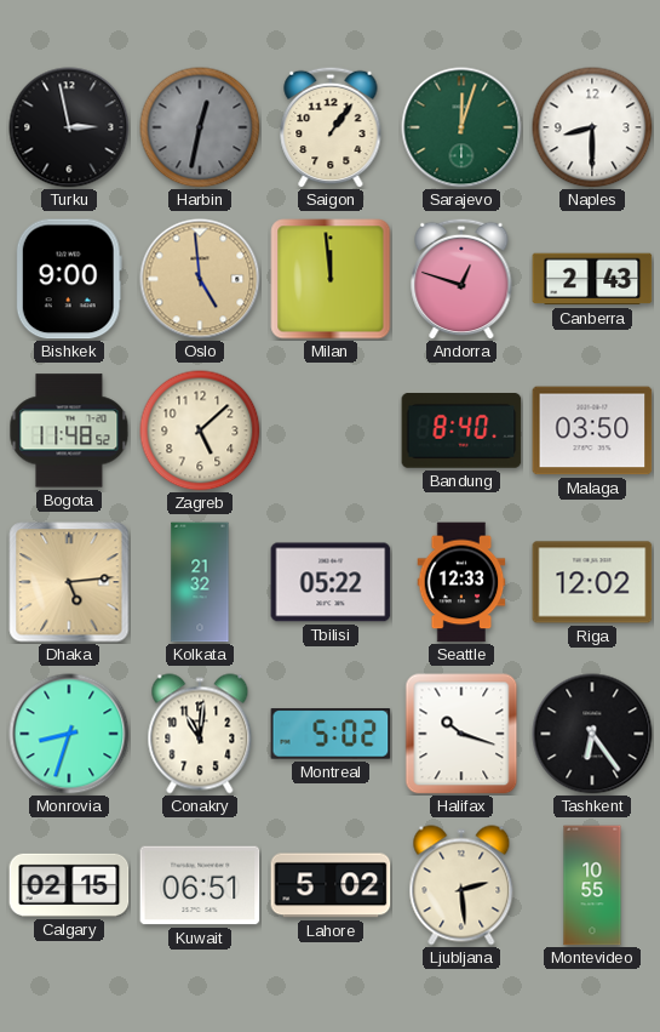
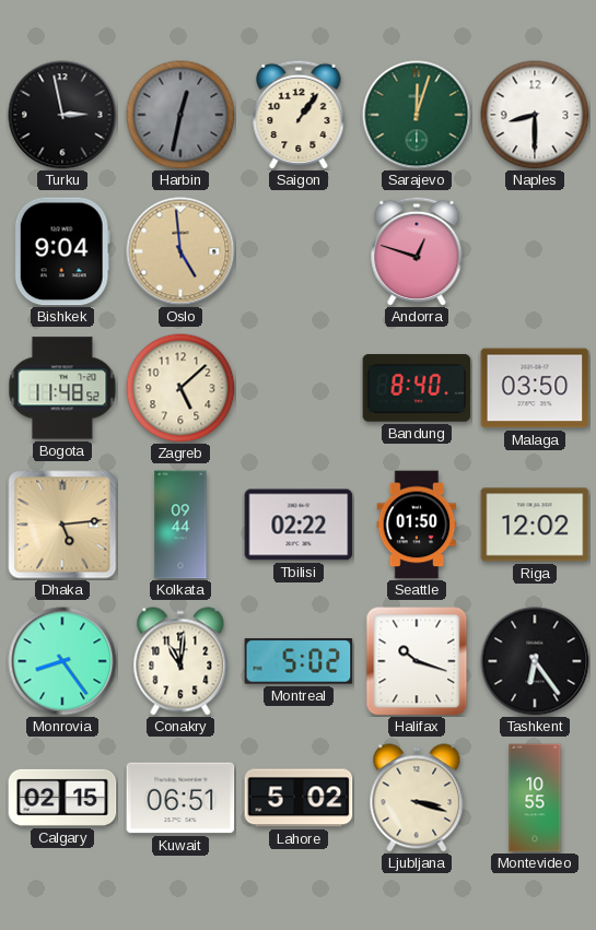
Bishkek: 9:00 -> 9:04
Milan: 11:59 -> none
Canberra: 2:43 -> none
Kolkata: 21:32 -> 09:44
Tbilisi: 05:22 -> 02:22
Seattle: 12:33 -> 01:50
Monrovia: 8:33 -> 8:24
Ljubljana: 2:29 -> 3:18
